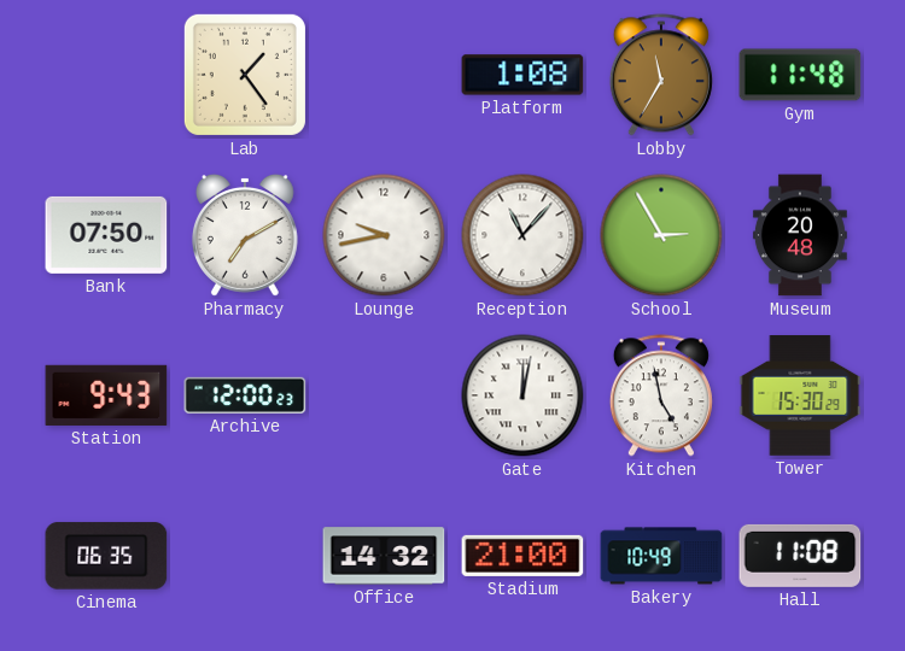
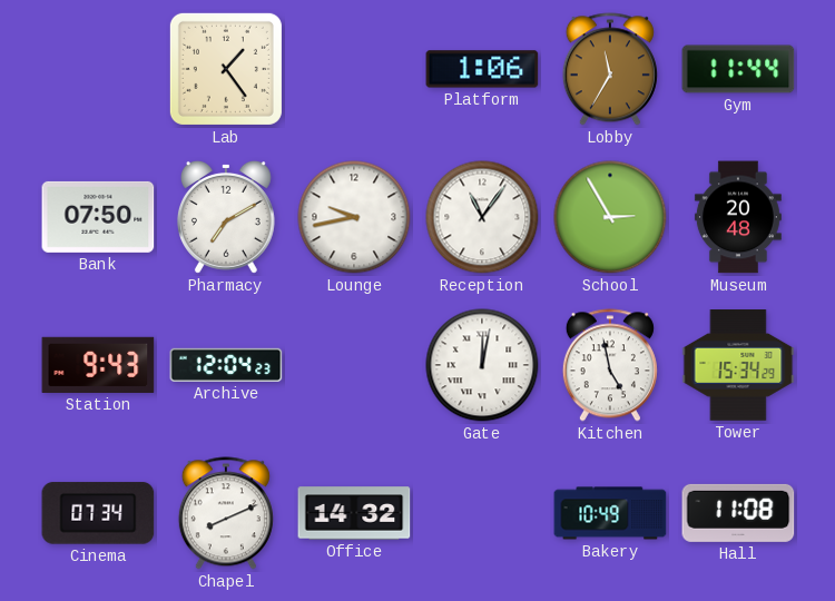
Platform: 1:08 -> 1:06
Gym: 11:48 -> 11:44
Reception: 11:07 -> 11:06
Archive: 12:00 -> 12:04
Tower: 15:30 -> 15:34
Cinema: 06:35 -> 07:34
Chapel: none -> 8:11
Stadium: 21:00 -> none
